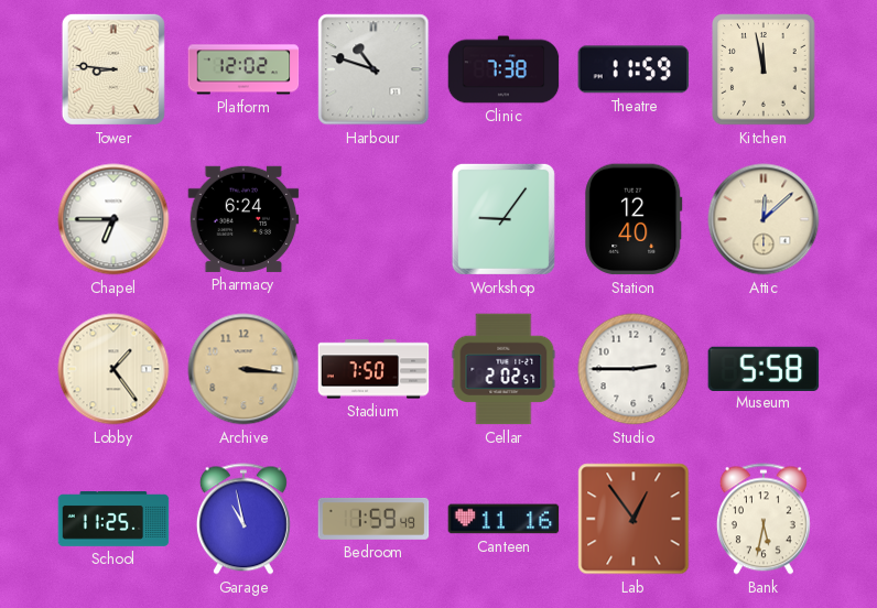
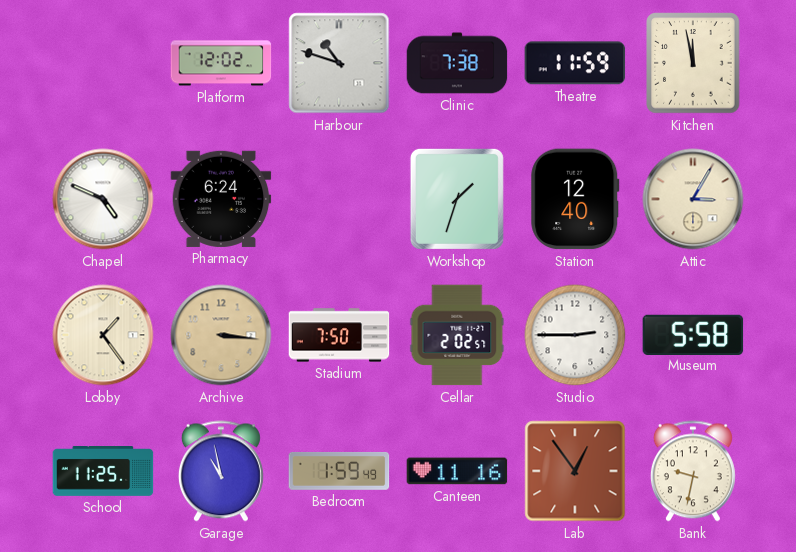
Tower: 8:46 -> none
Chapel: 6:45 -> 4:49
Workshop: 9:06 -> 1:33
Attic: 12:08 -> 3:05
Bank: 5:32 -> 9:32
